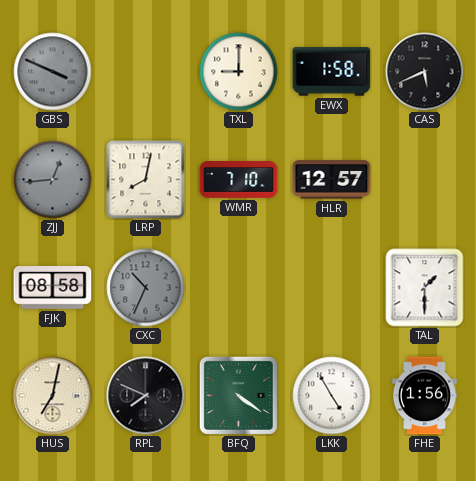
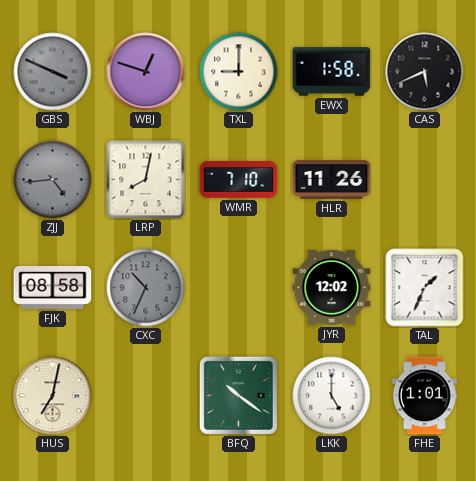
WBJ: none -> 12:48
ZJJ: 12:44 -> 4:44
HLR: 12:57 -> 11:26
JYR: none -> 12:02
TAL: 1:30 -> 1:34
RPL: 7:49 -> none
BFQ: 4:21 -> 10:21
LKK: 4:55 -> 5:00
FHE: 1:56 -> 1:01
